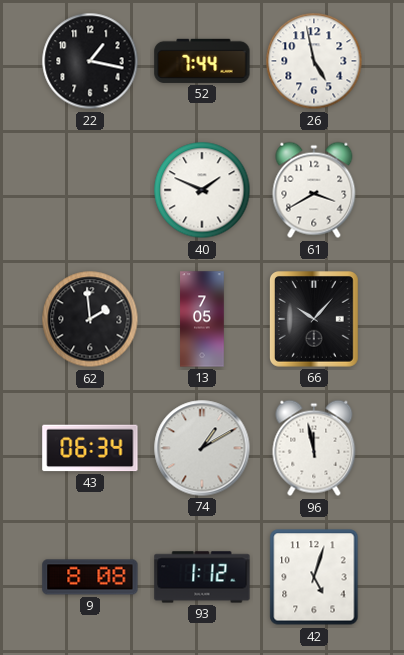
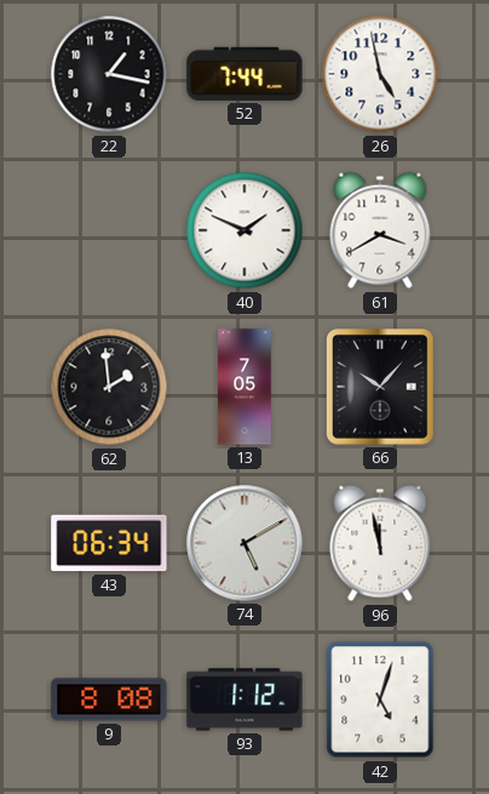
74: 1:10 -> 5:10
